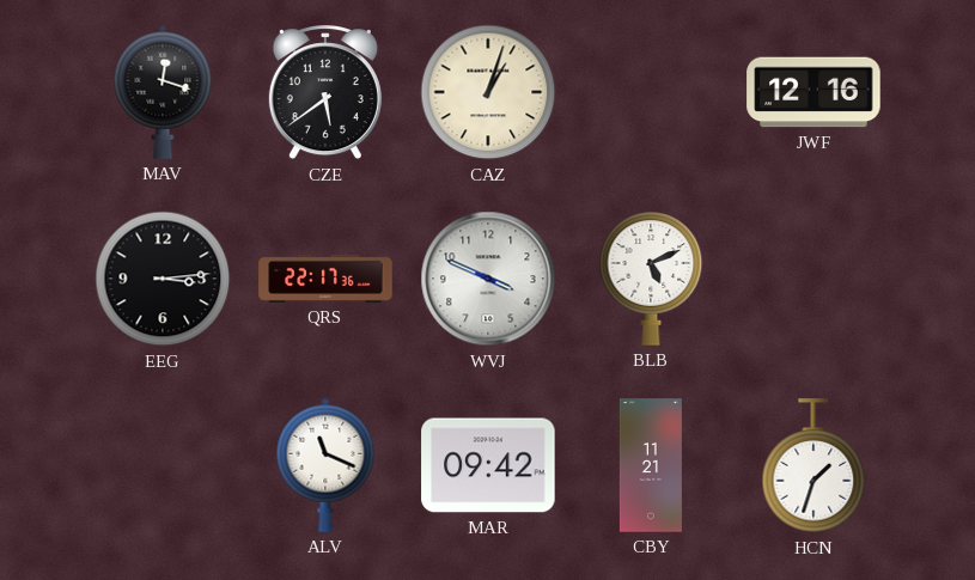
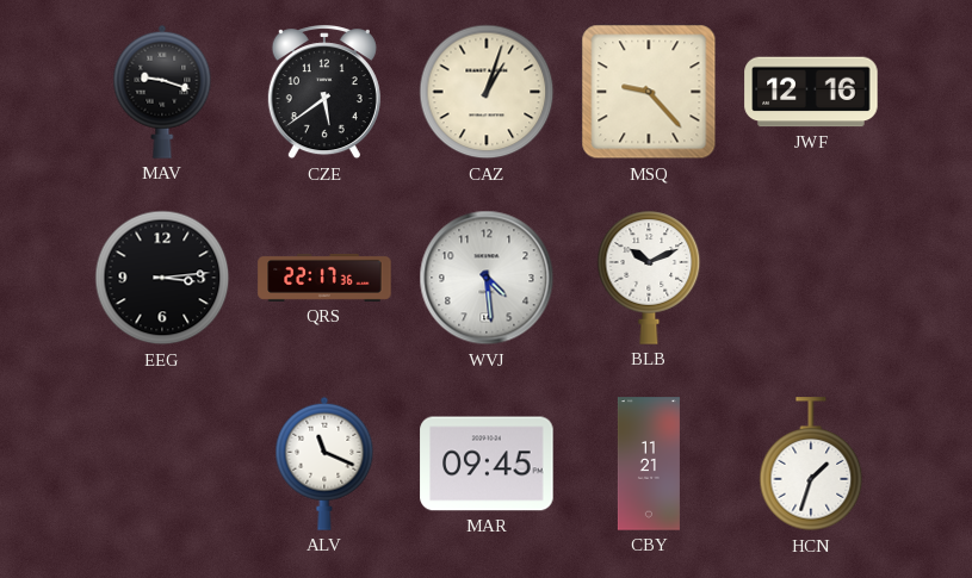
MAV: 12:18 -> 9:18
MSQ: none -> 9:23
WVJ: 3:49 -> 4:29
BLB: 5:11 -> 10:11
MAR: 09:42 -> 09:45
